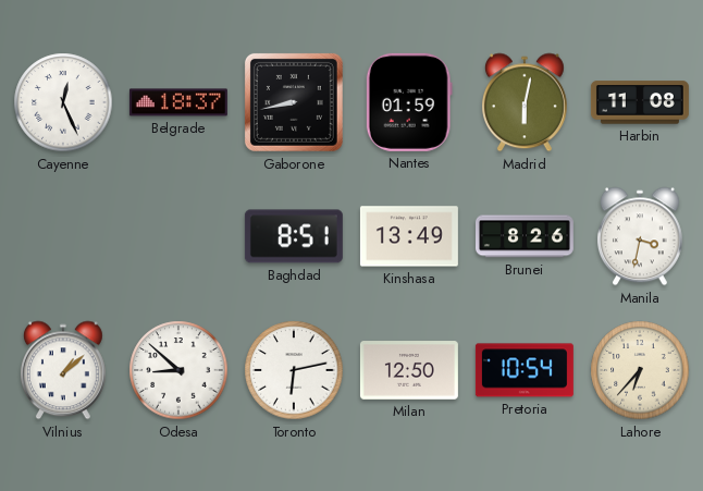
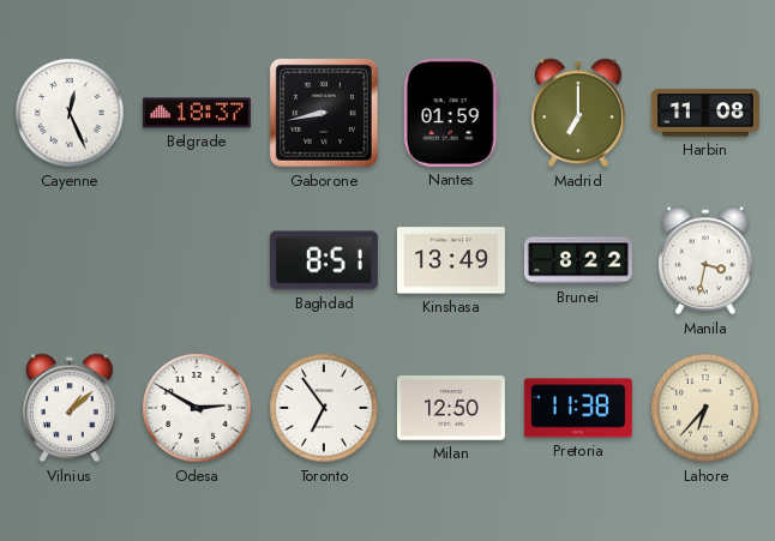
Madrid: 6:02 -> 7:00
Brunei: 8:26 -> 8:22
Odesa: 8:52 -> 2:50
Toronto: 6:13 -> 6:54
Pretoria: 10:54 -> 11:38
